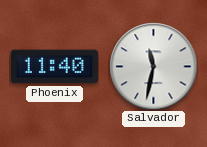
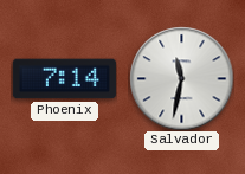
Phoenix: 11:40 -> 7:14
